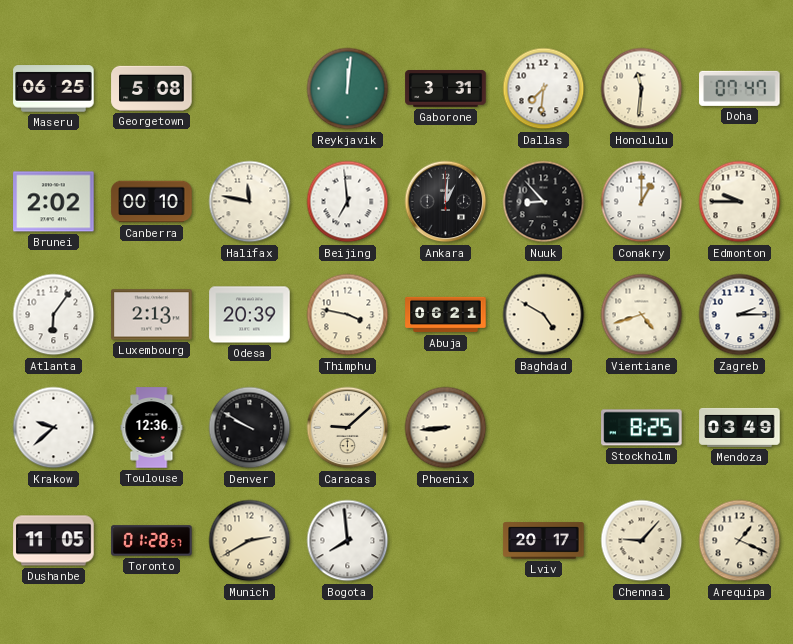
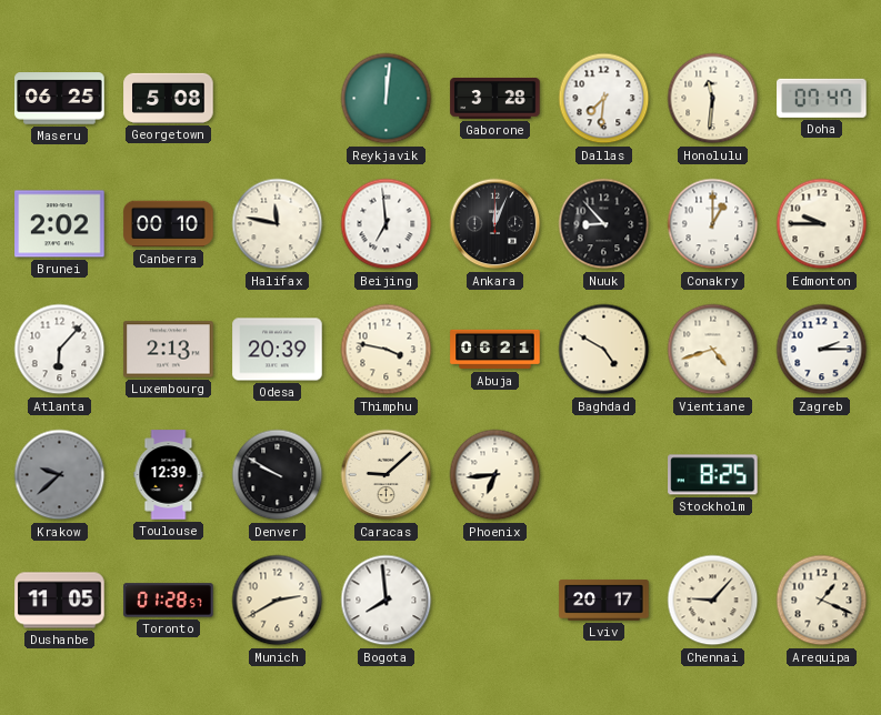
Gaborone: 3:31 -> 3:28
Ankara: 1:01 -> 12:04
Atlanta: 6:06 -> 6:07
Krakow dial: white -> grey
Toulouse: 12:36 -> 12:39
Phoenix: 8:44 -> 6:44
Mendoza: 03:49 -> none
